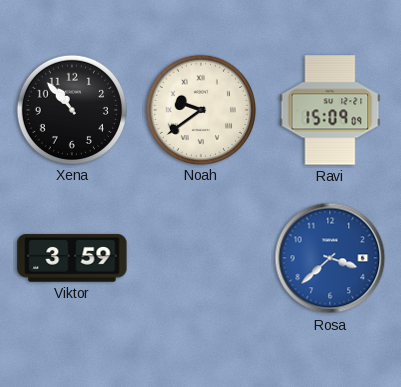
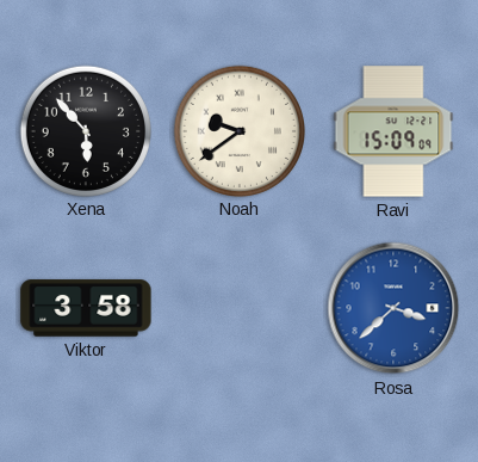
Xena: 10:53 -> 5:53
Viktor: 3:59 -> 3:58
